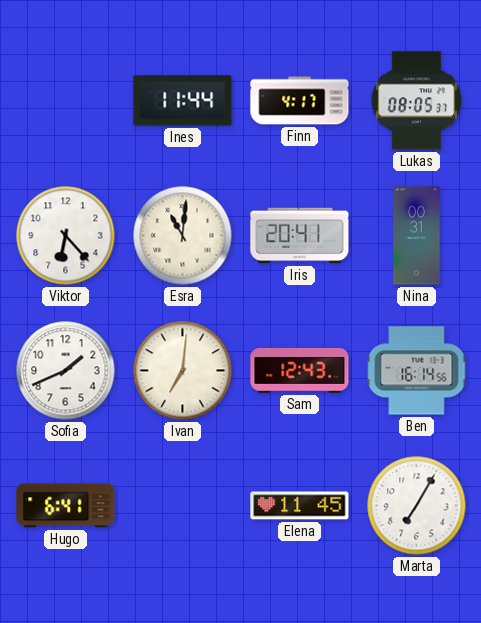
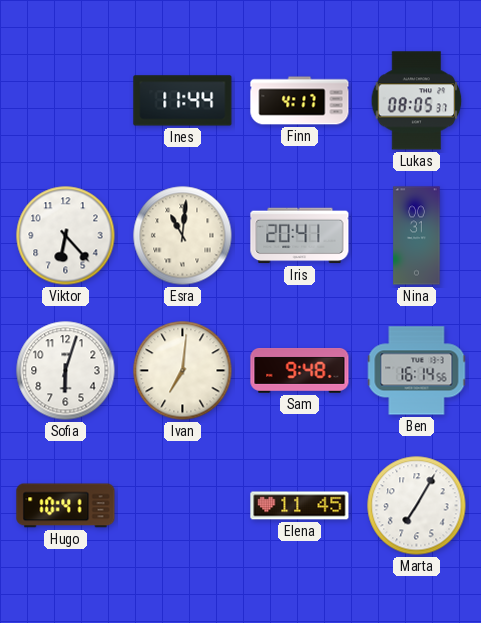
Sofia: 1:41 -> 6:03
Sam: 12:43 -> 9:48
Hugo: 6:41 -> 10:41
